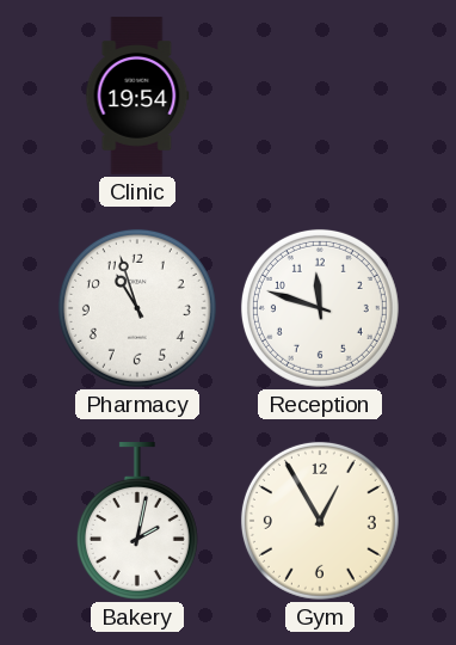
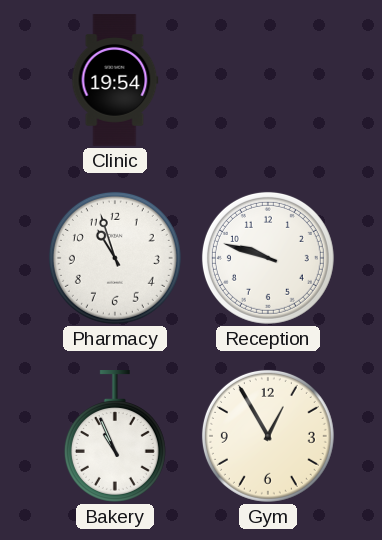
Reception: 11:48 -> 9:48
Bakery: 2:02 -> 10:56
